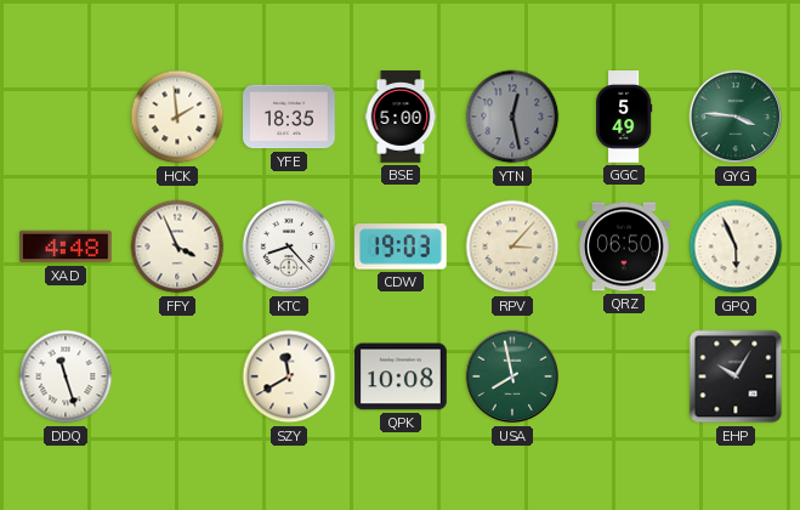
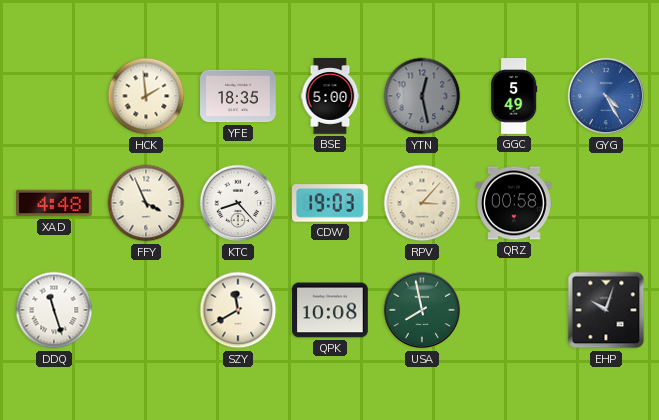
GYG: 3:46 -> 4:25
GYG dial: green -> blue
QRZ: 06:50 -> 00:58
GPQ: 5:56 -> none
EHP: 10:05 -> 10:03
